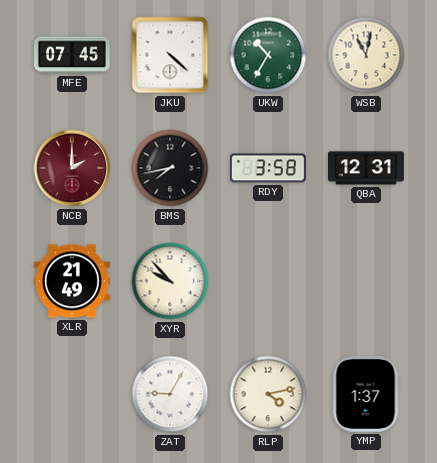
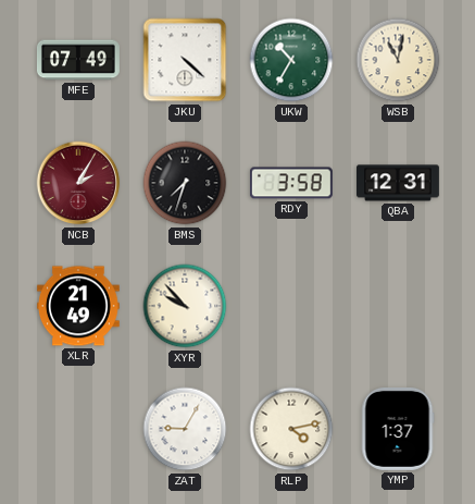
MFE: 07:45 -> 07:49
NCB: 2:00 -> 2:05
BMS: 7:43 -> 7:33
